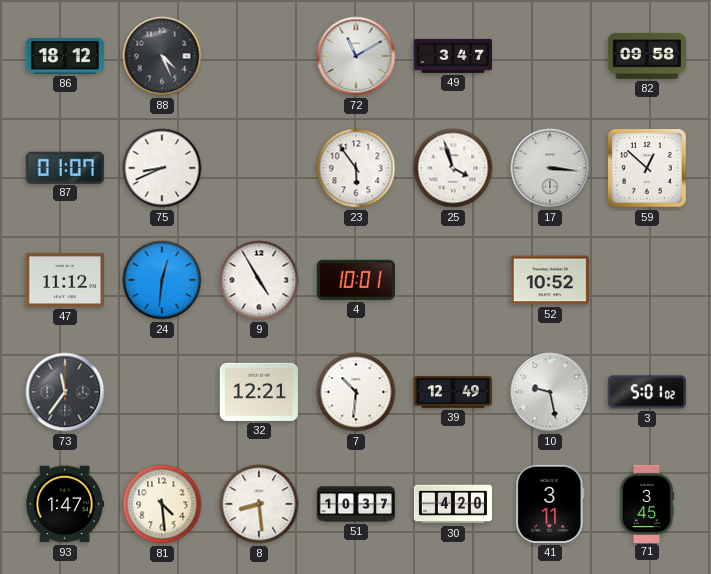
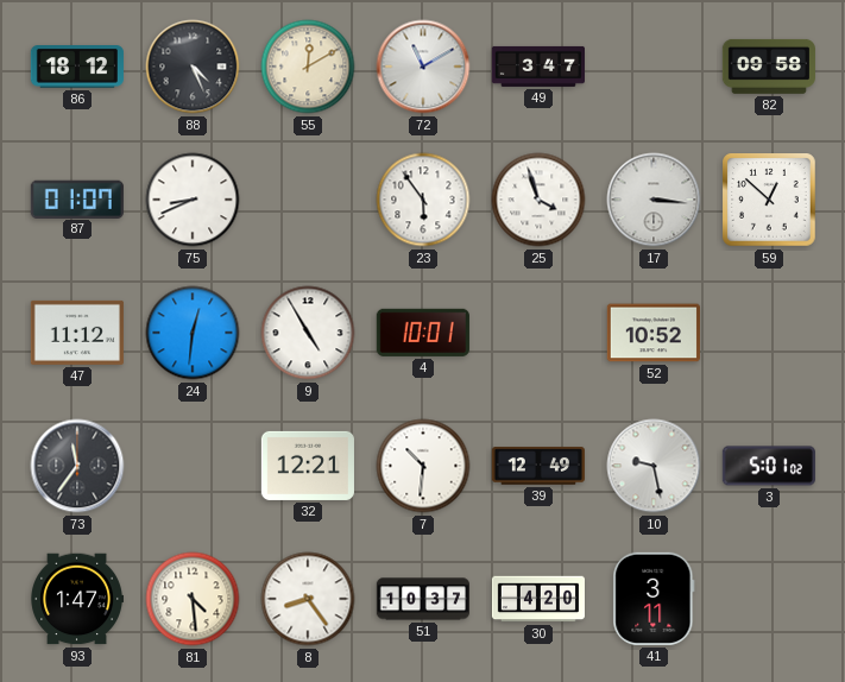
55: none -> 12:10
8: 8:29 -> 8:24
71: 3:45 -> none
